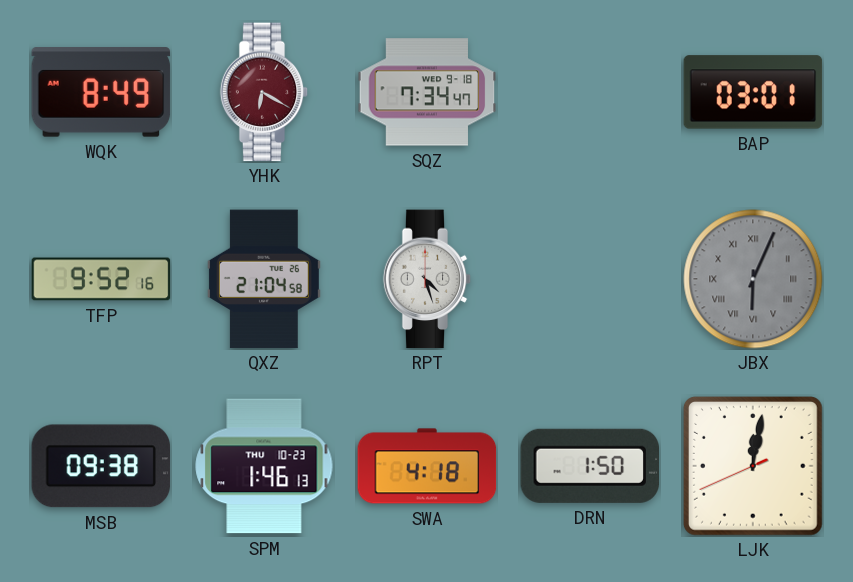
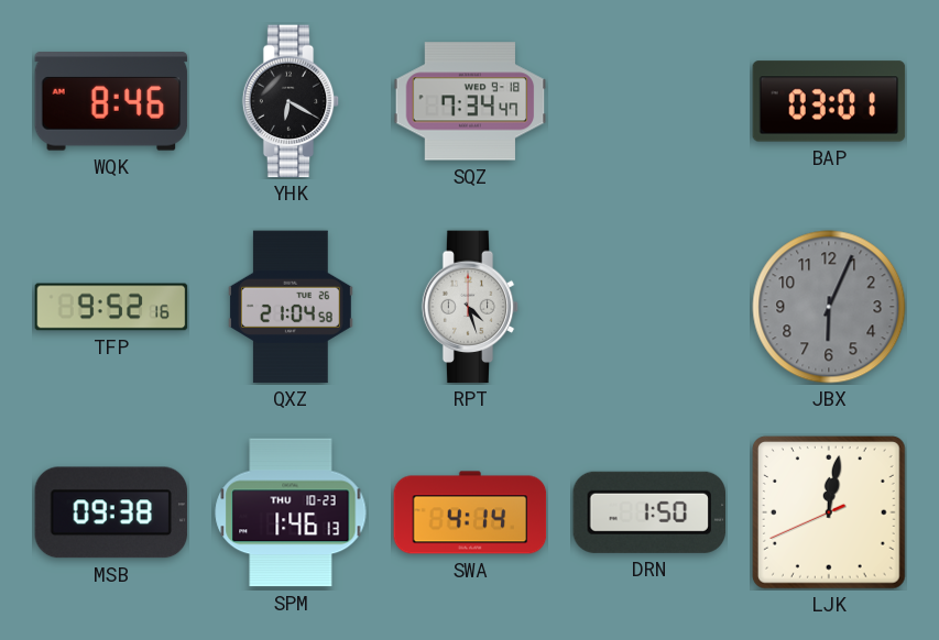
WQK: 8:49 -> 8:46
YHK dial: burgundy -> black
JBX numerals: Roman -> Arabic
SWA: 4:18 -> 4:14
